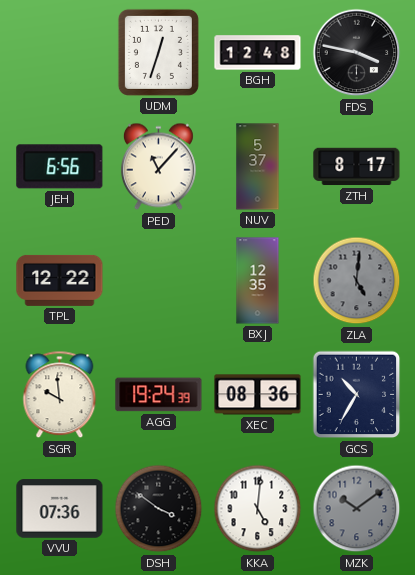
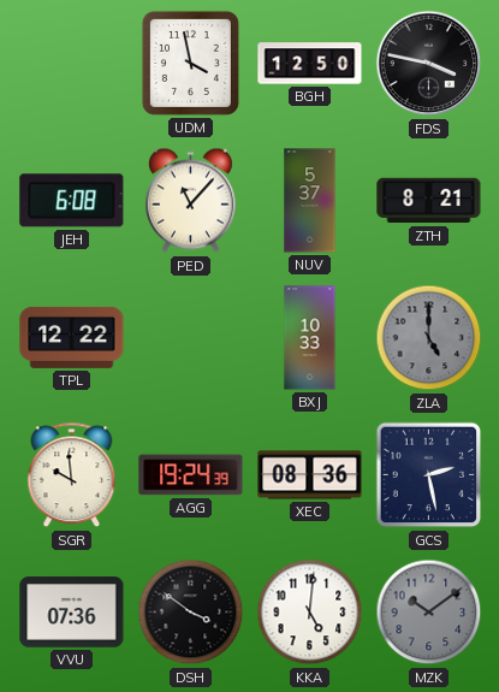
UDM: 12:33 -> 3:58
BGH: 12:48 -> 12:50
JEH: 6:56 -> 6:08
ZTH: 8:17 -> 8:21
BXJ: 12:35 -> 10:33
ZLA: 5:01 -> 5:00
GCS: 10:35 -> 2:28
